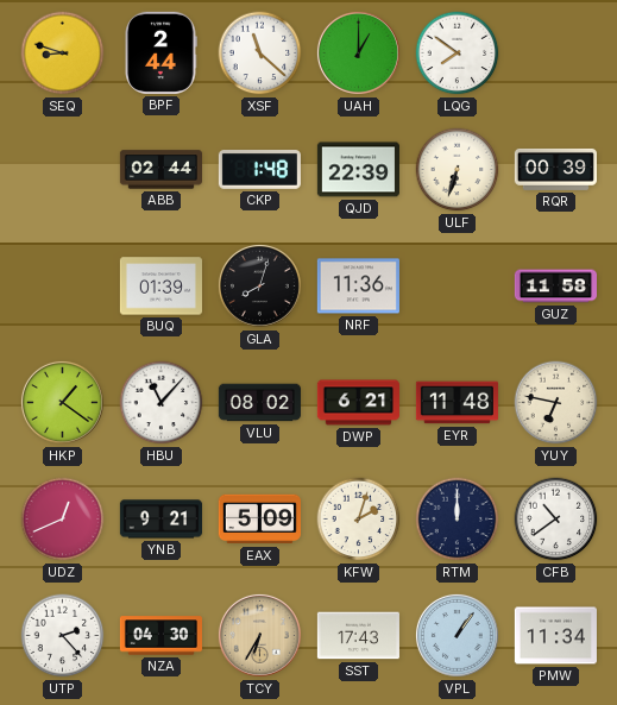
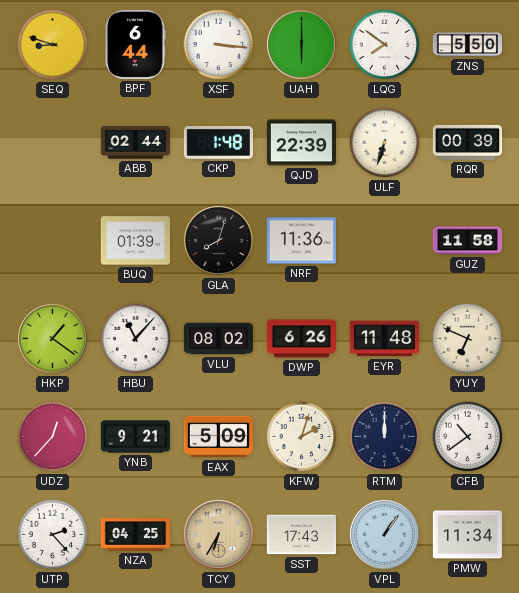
BPF: 2:44 -> 6:44
XSF: 11:22 -> 3:16
UAH: 1:00 -> 6:00
ZNS: none -> 5:50
DWP: 6:21 -> 6:26
YUY: 6:47 -> 6:49
UDZ: 12:41 -> 12:37
NZA: 04:30 -> 04:25
